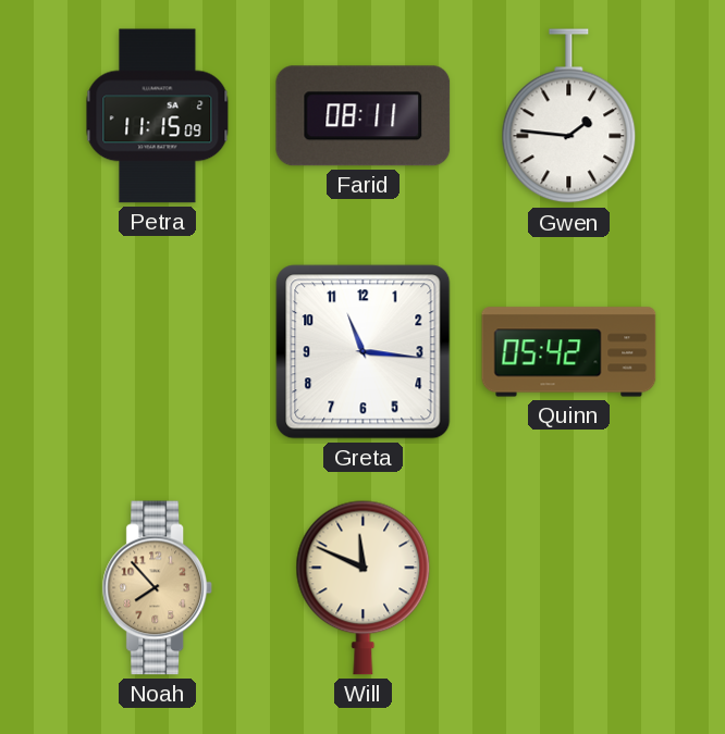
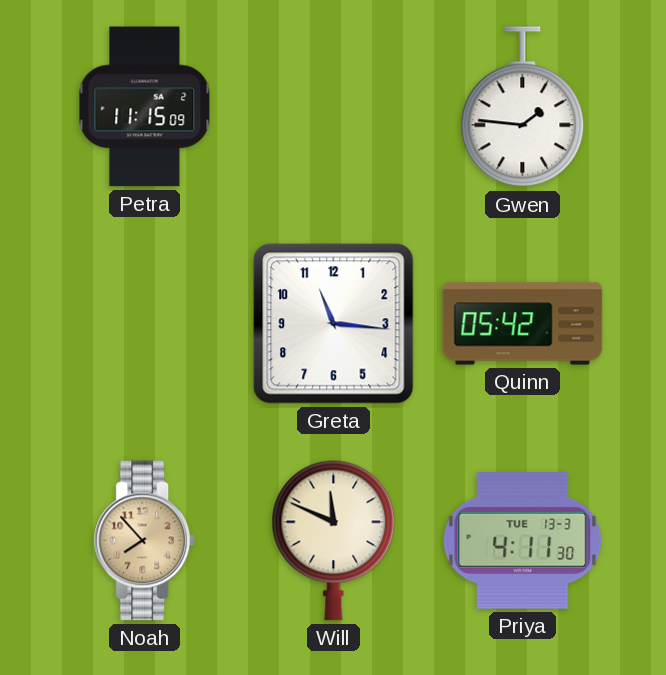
Farid: 08:11 -> none
Priya: none -> 4:11
